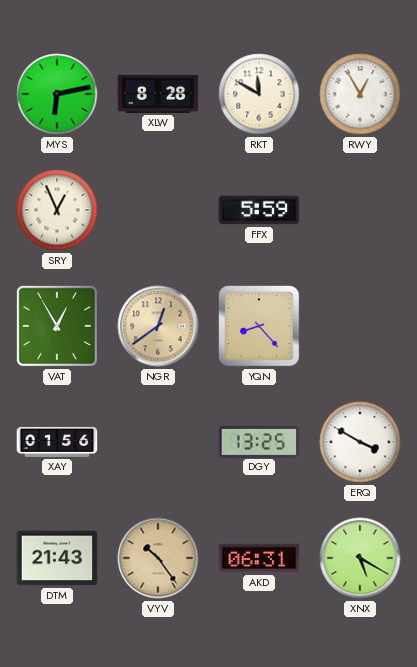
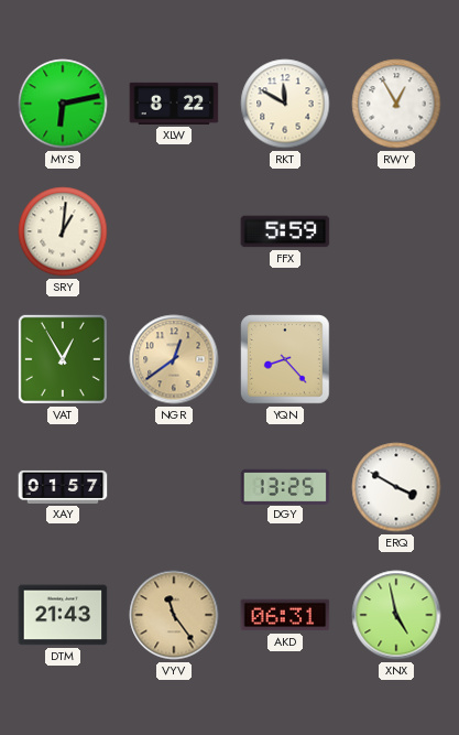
XLW: 8:28 -> 8:22
SRY: 12:56 -> 1:01
XAY: 01:56 -> 01:57
VYV: 10:24 -> 11:24
XNX: 5:20 -> 4:58
